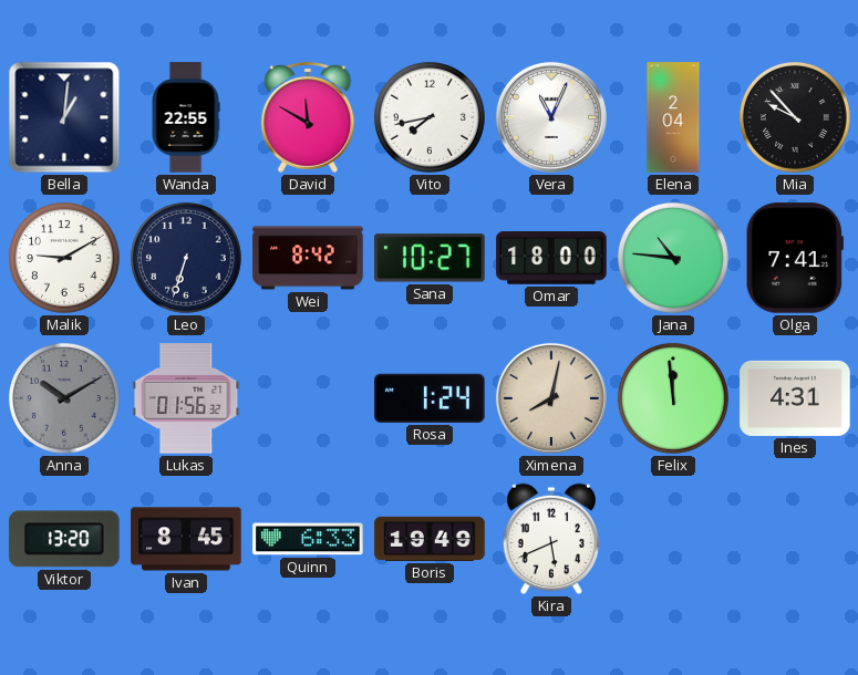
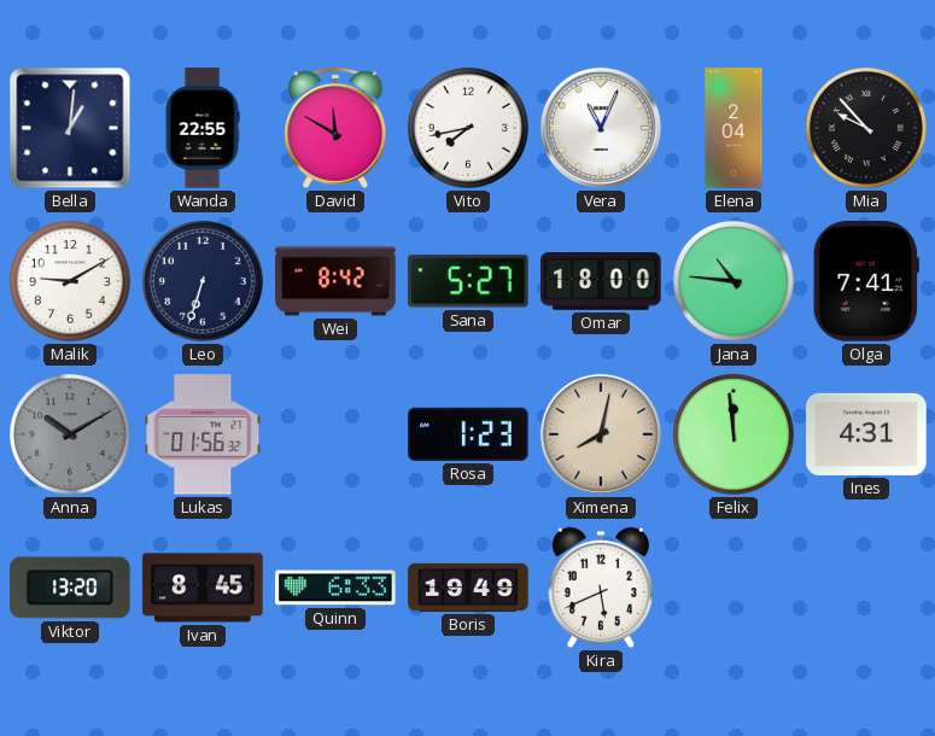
Sana: 10:27 -> 5:27
Rosa: 1:24 -> 1:23
